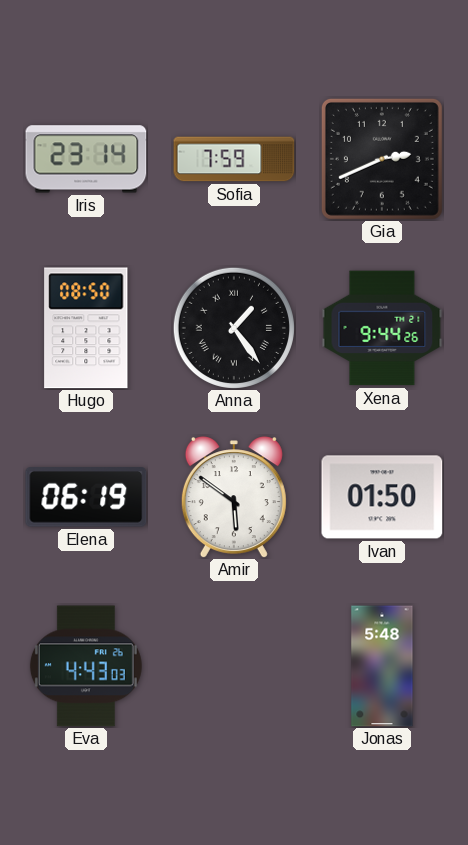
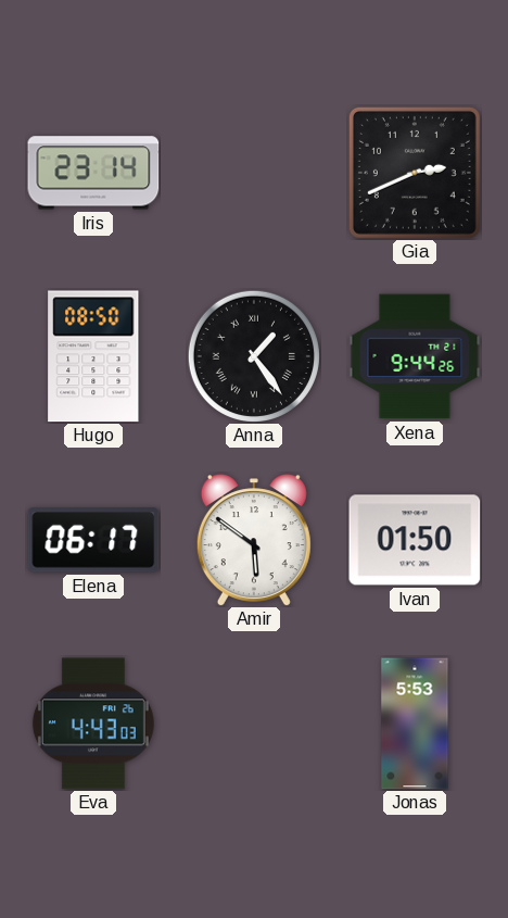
Sofia: 7:59 -> none
Elena: 06:19 -> 06:17
Jonas: 5:48 -> 5:53
